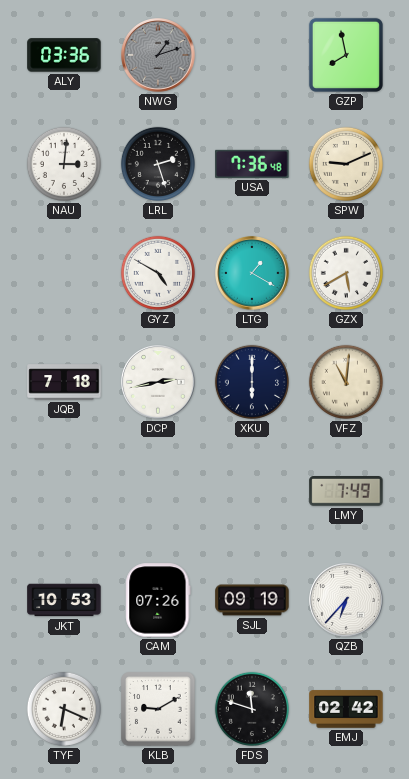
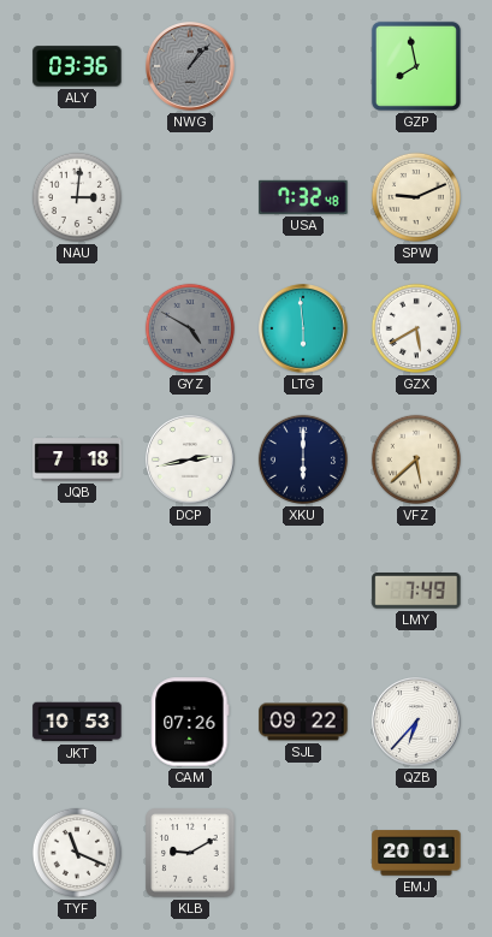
NWG: 1:12 -> 1:07
LRL: 2:27 -> none
USA: 7:36 -> 7:32
GYZ dial: white -> grey
LTG: 1:20 -> 5:59
VFZ: 11:01 -> 5:38
SJL: 09:19 -> 09:22
TYF: 6:19 -> 11:19
FDS: 11:48 -> none
EMJ: 02:42 -> 20:01
